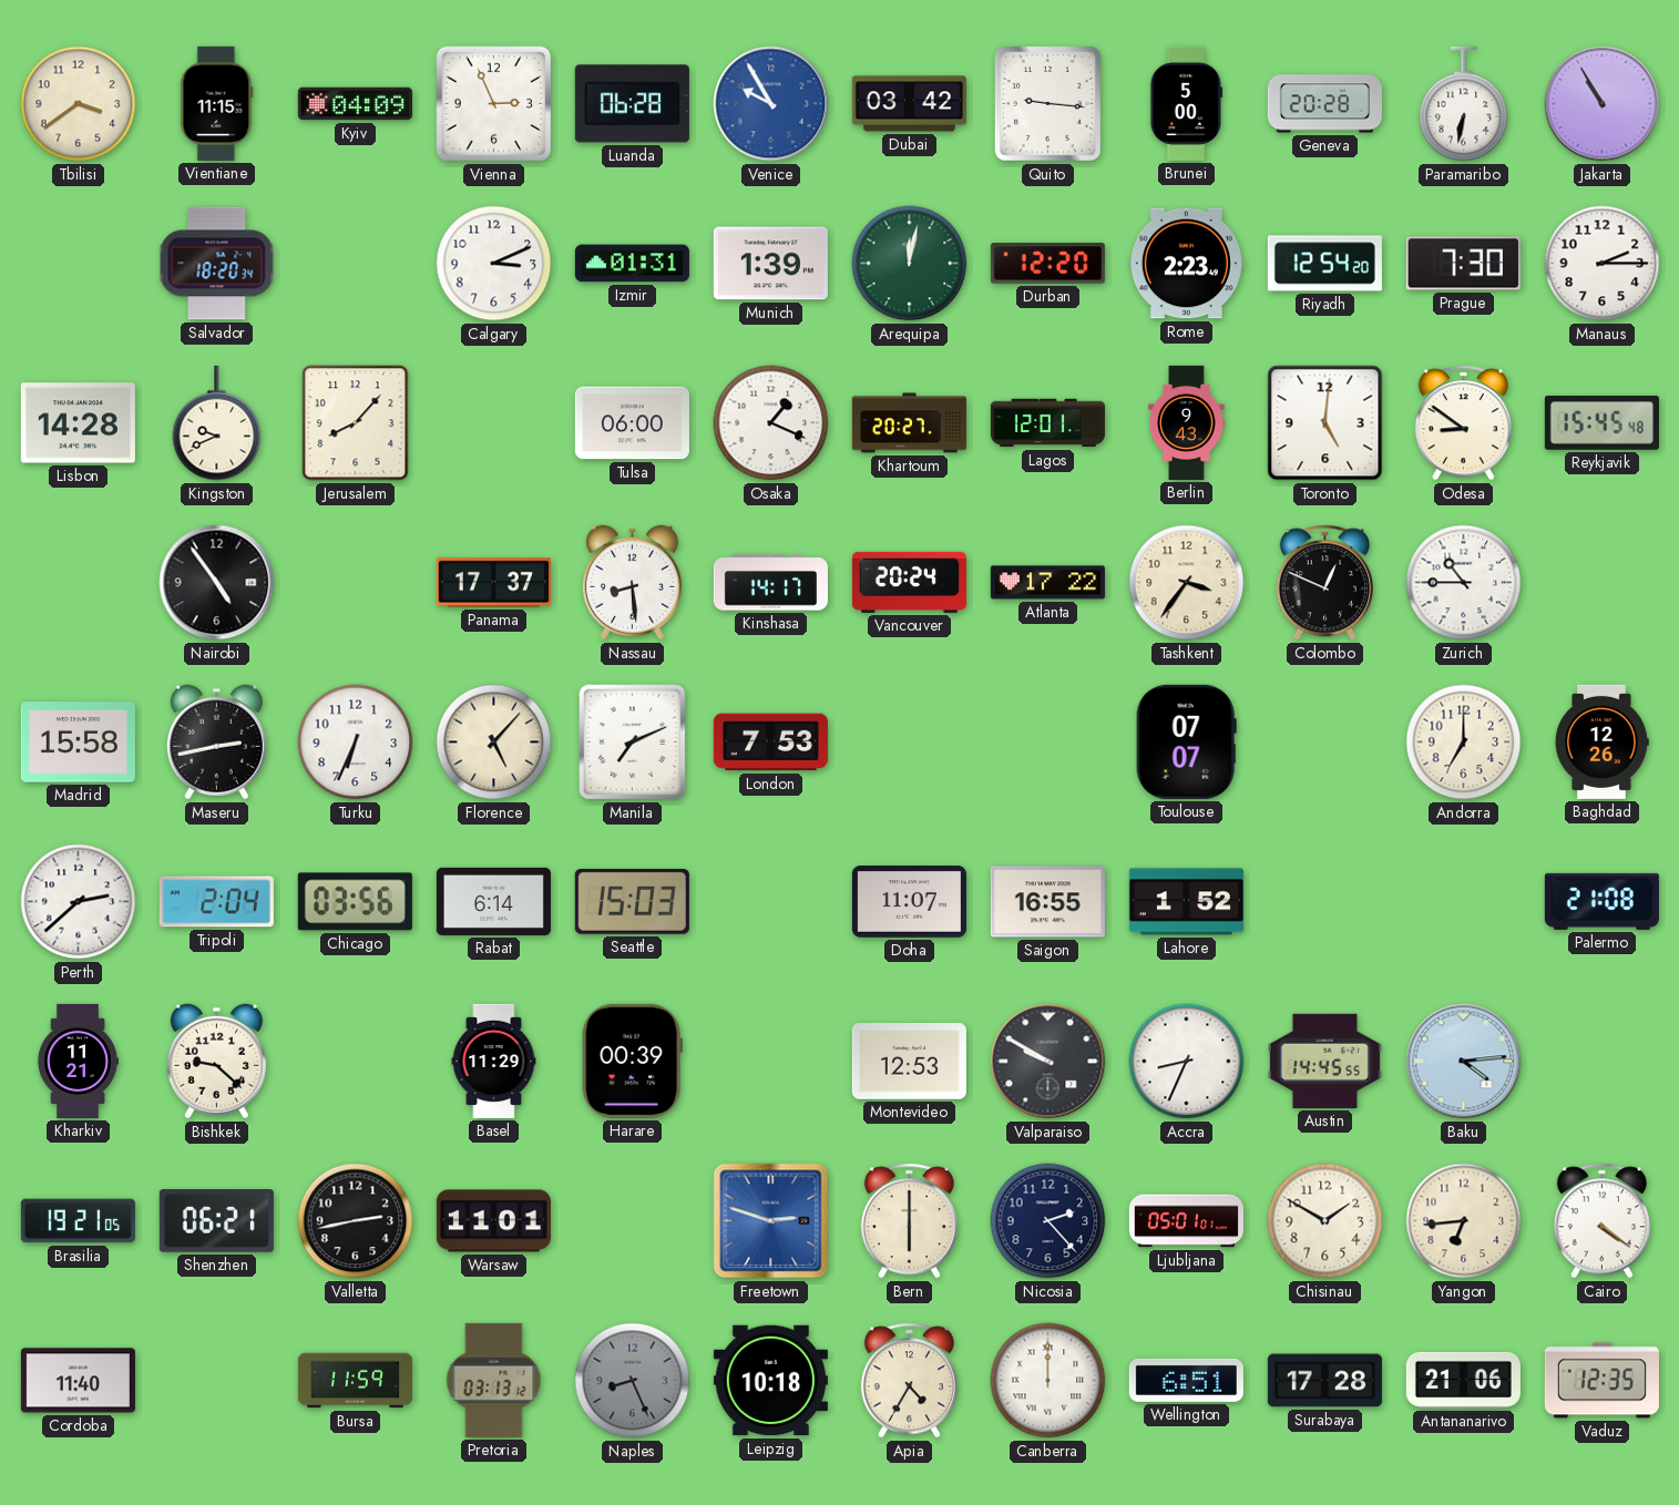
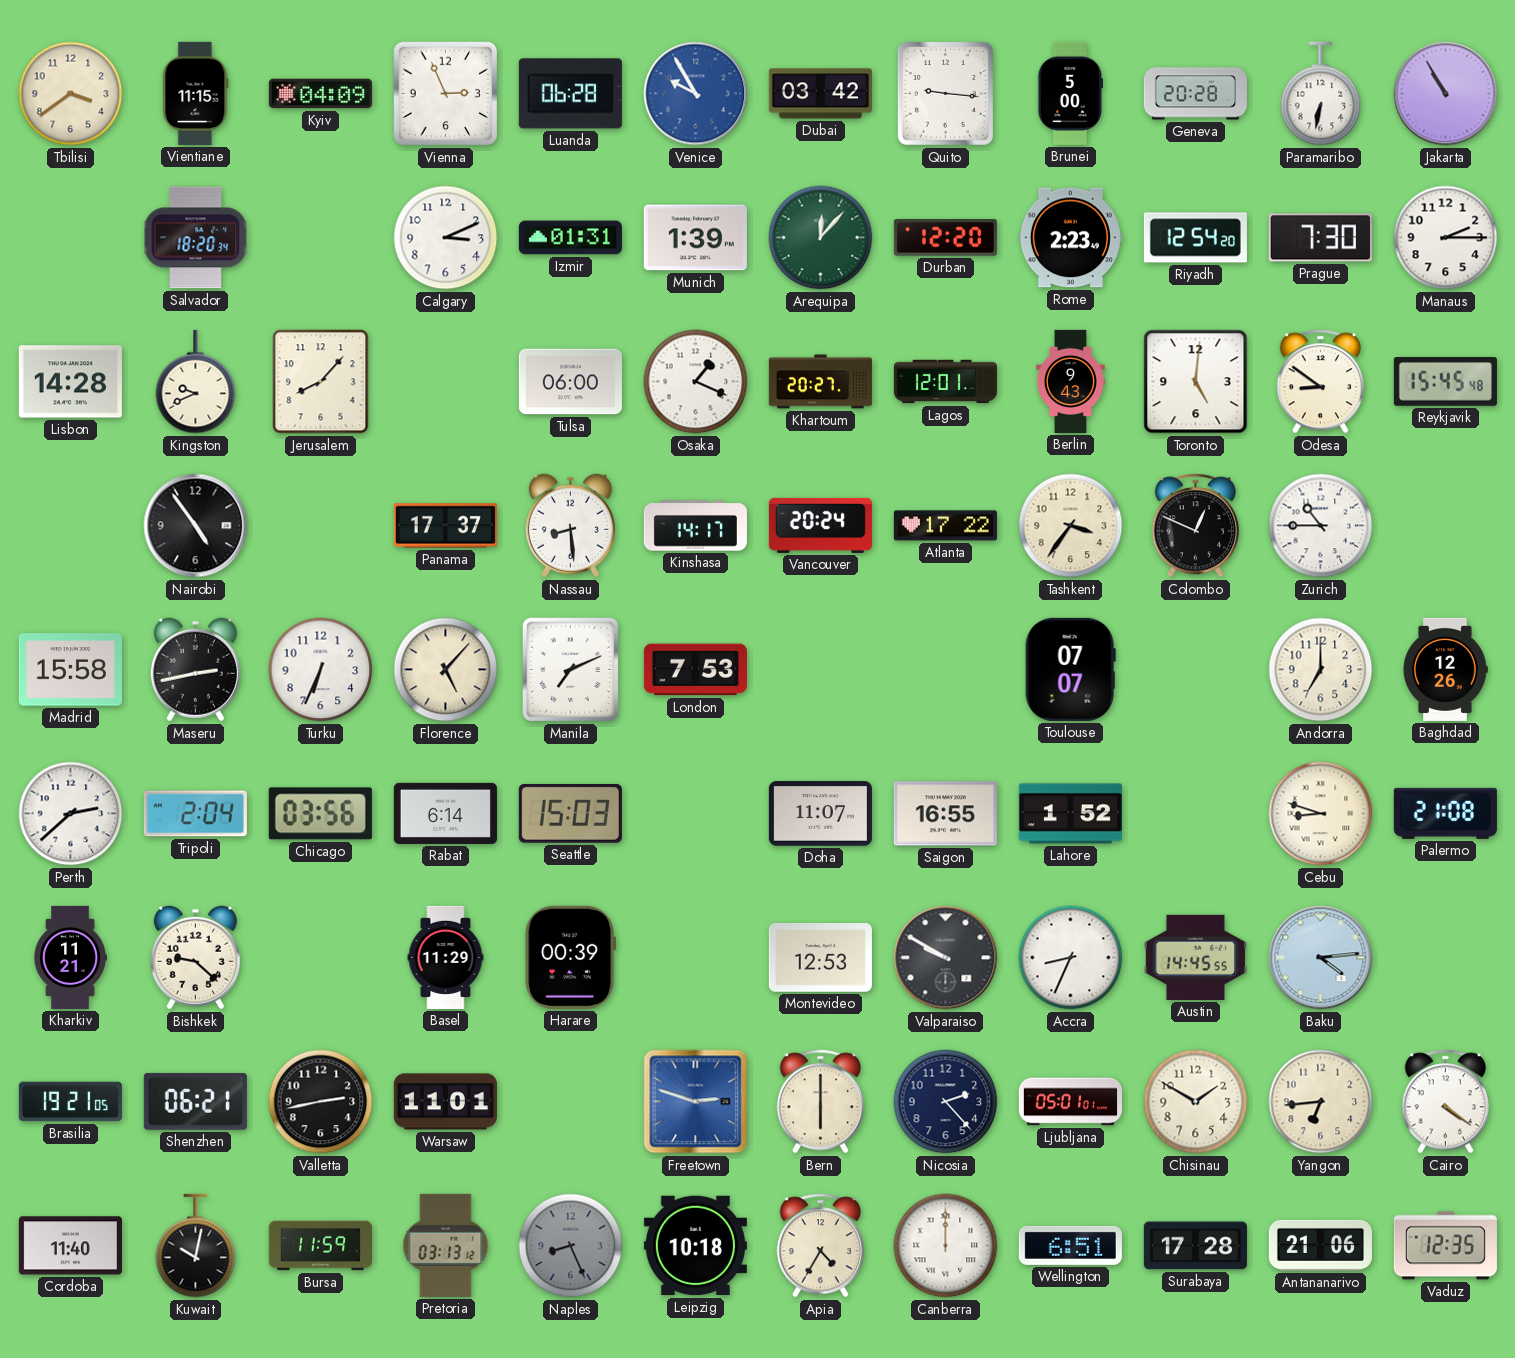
Arequipa: 12:02 -> 12:07
Cebu: none -> 8:48
Kuwait: none -> 10:02
